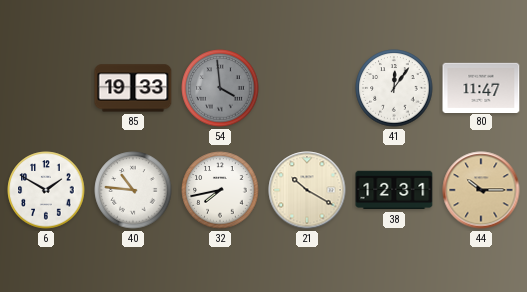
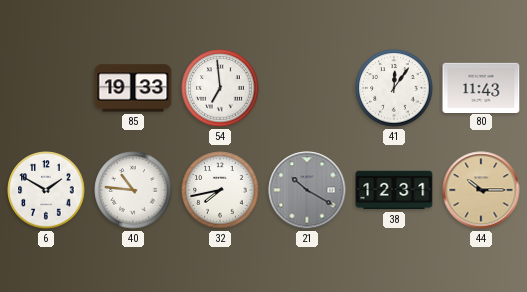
54: 3:59 -> 6:59
54 dial: grey -> white
80: 11:47 -> 11:43
21 dial: cream -> grey
